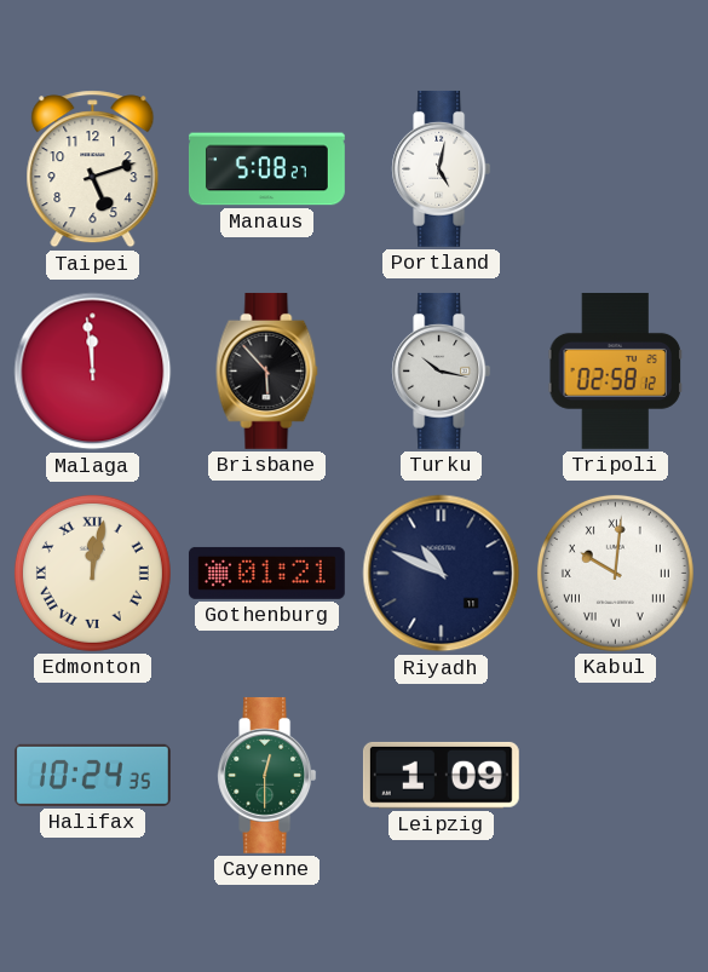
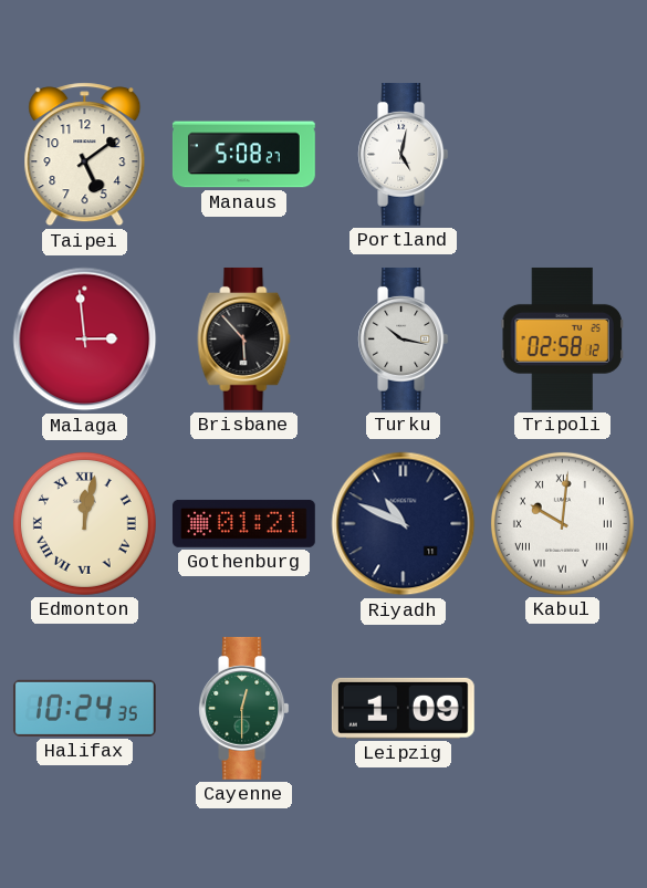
Taipei: 5:12 -> 5:09
Malaga: 11:59 -> 2:59
